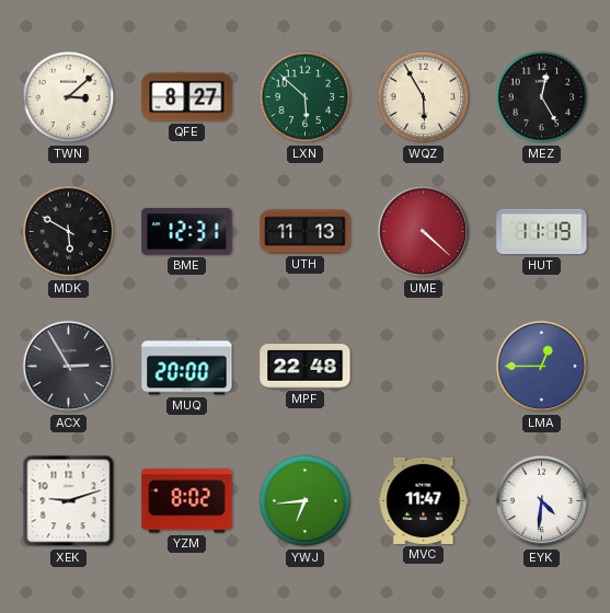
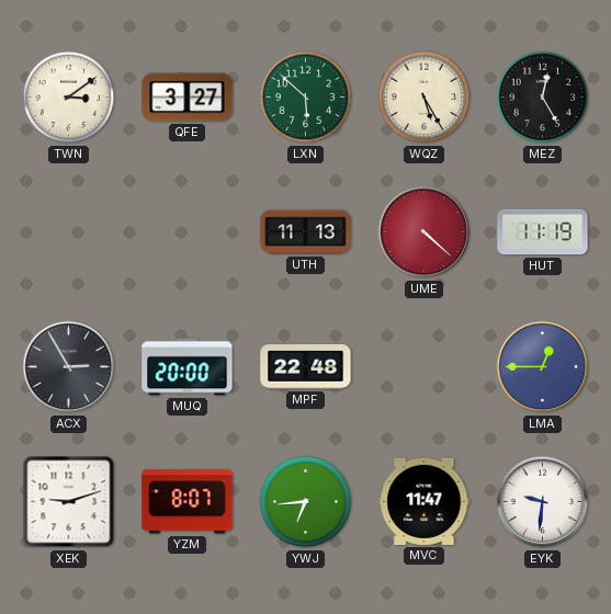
TWN: 3:08 -> 3:09
QFE: 8:27 -> 3:27
WQZ: 5:55 -> 5:25
MDK: 5:50 -> none
BME: 12:31 -> none
YZM: 8:02 -> 8:07
EYK: 4:31 -> 9:31
